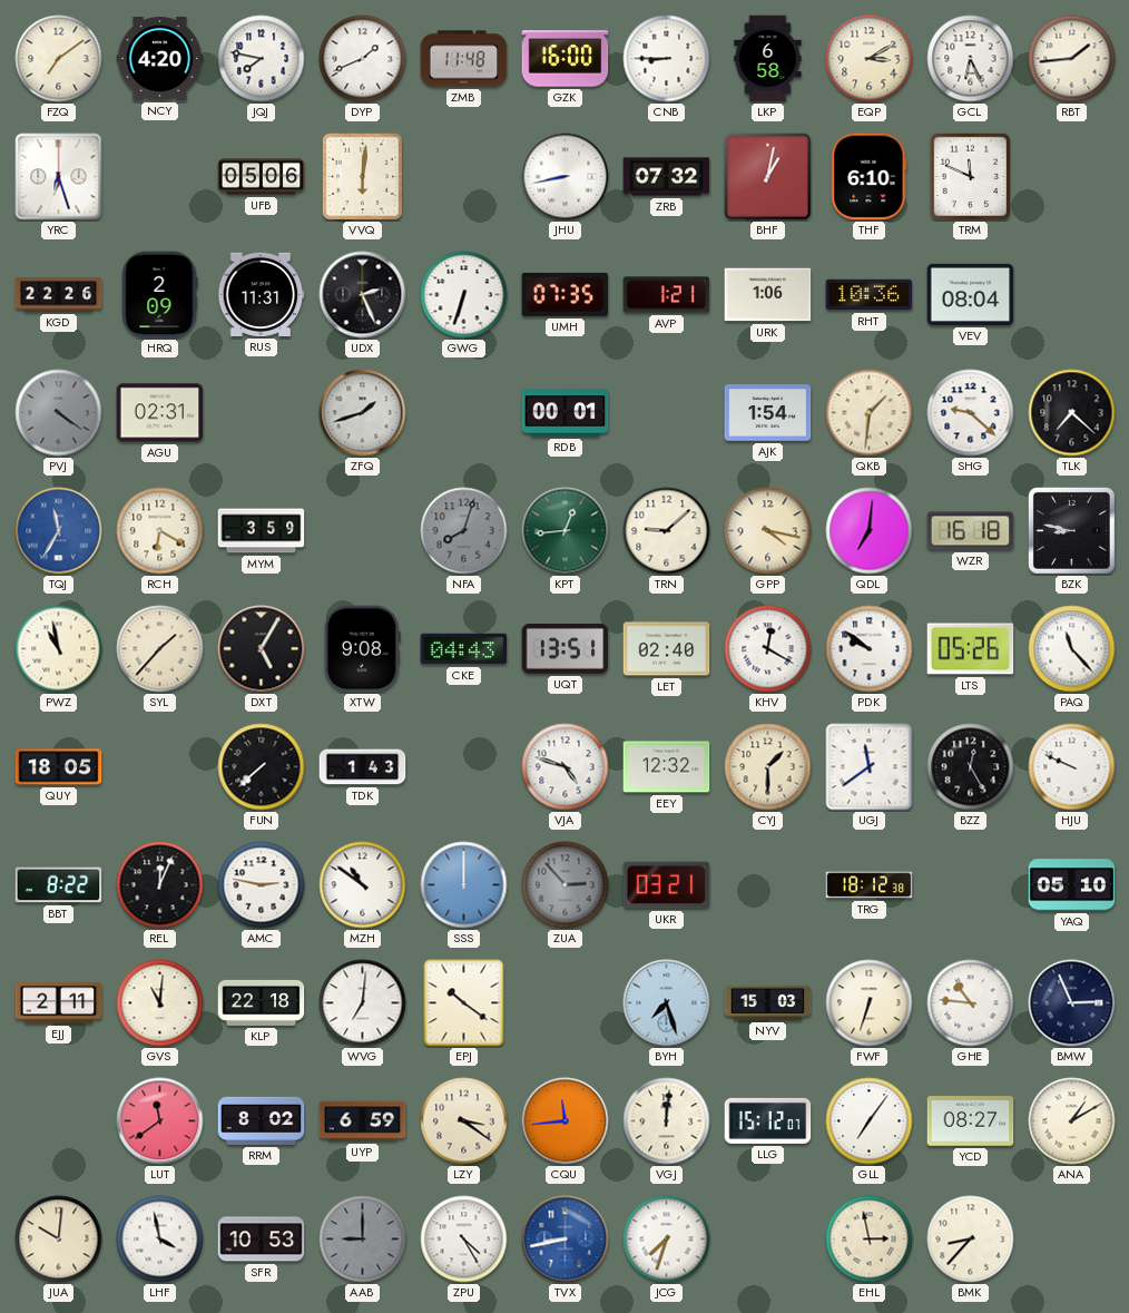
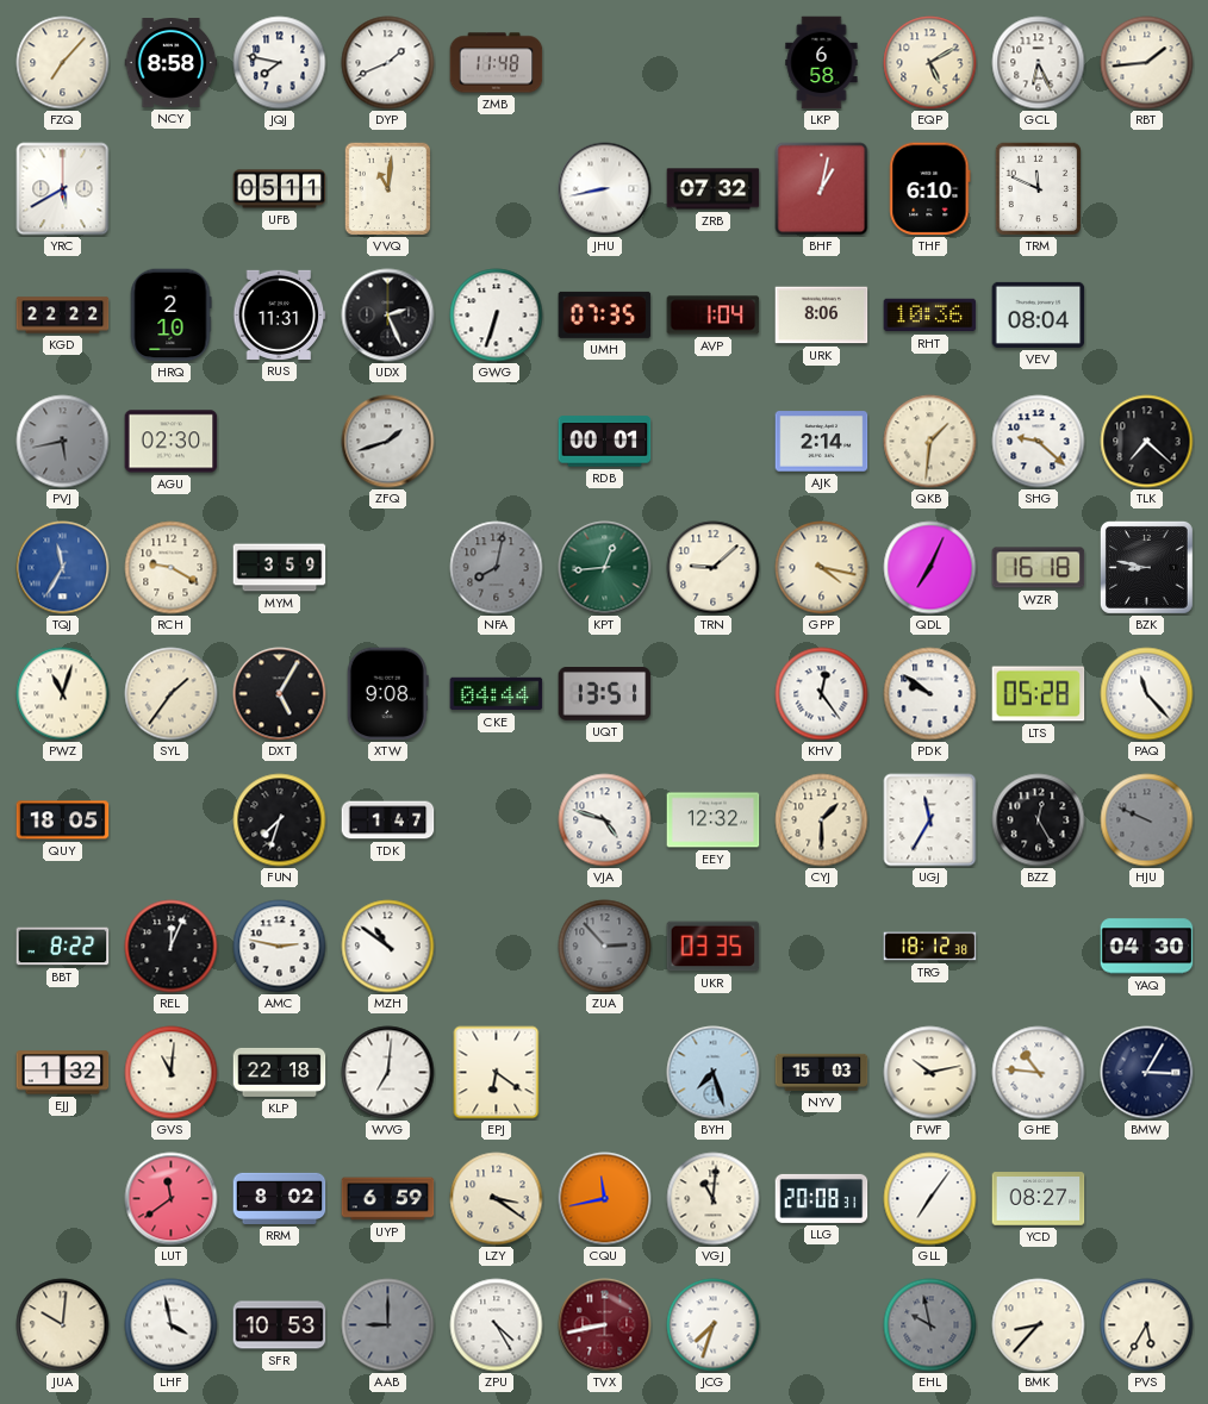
FZQ: 7:09 -> 7:07
NCY: 4:20 -> 8:58
GZK: 16:00 -> none
CNB: 8:45 -> none
EQP: 3:10 -> 5:10
YRC: 6:27 -> 5:40
UFB: 05:06 -> 05:11
VVQ: 6:01 -> 11:01
KGD: 22:26 -> 22:22
HRQ: 2:09 -> 2:10
AVP: 1:21 -> 1:04
URK: 1:06 -> 8:06
PVJ: 4:21 -> 5:43
AGU: 02:31 -> 02:30
AJK: 1:54 -> 2:14
RCH: 6:20 -> 9:20
NFA: 8:03 -> 8:02
QDL: 7:01 -> 7:04
PWZ: 10:58 -> 11:03
SYL: 1:37 -> 1:36
CKE: 04:43 -> 04:44
LET: 02:40 -> none
KHV: 12:20 -> 12:24
LTS: 05:26 -> 05:28
FUN: 7:38 -> 7:33
TDK: 1:43 -> 1:47
UGJ: 11:39 -> 11:35
HJU dial: white -> grey
SSS: 12:00 -> none
UKR: 03:21 -> 03:35
YAQ: 05:10 -> 04:30
EJJ: 2:11 -> 1:32
EPJ: 10:21 -> 6:21
FWF: 6:33 -> 10:13
BMW: 2:56 -> 3:05
CQU: 11:44 -> 11:43
VGJ: 12:01 -> 11:01
LLG: 15:12 -> 20:08
ANA: 1:10 -> none
TVX dial: blue -> burgundy
EHL: 2:58 -> 9:58
EHL dial: cream -> grey
PVS: none -> 5:35
